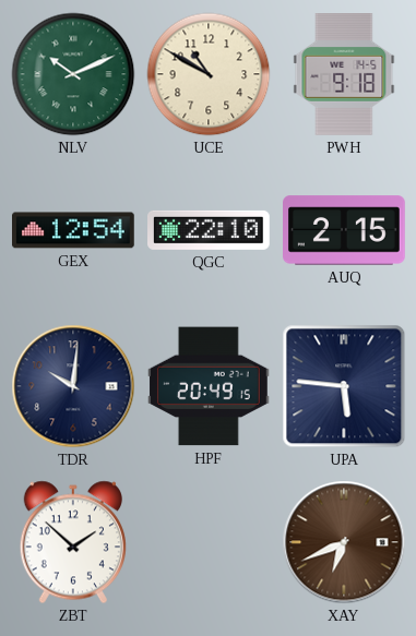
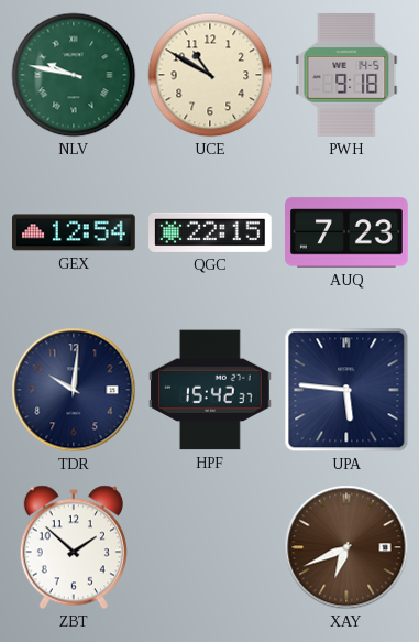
NLV: 10:11 -> 9:47
QGC: 22:10 -> 22:15
AUQ: 2:15 -> 7:23
HPF: 20:49 -> 15:42
